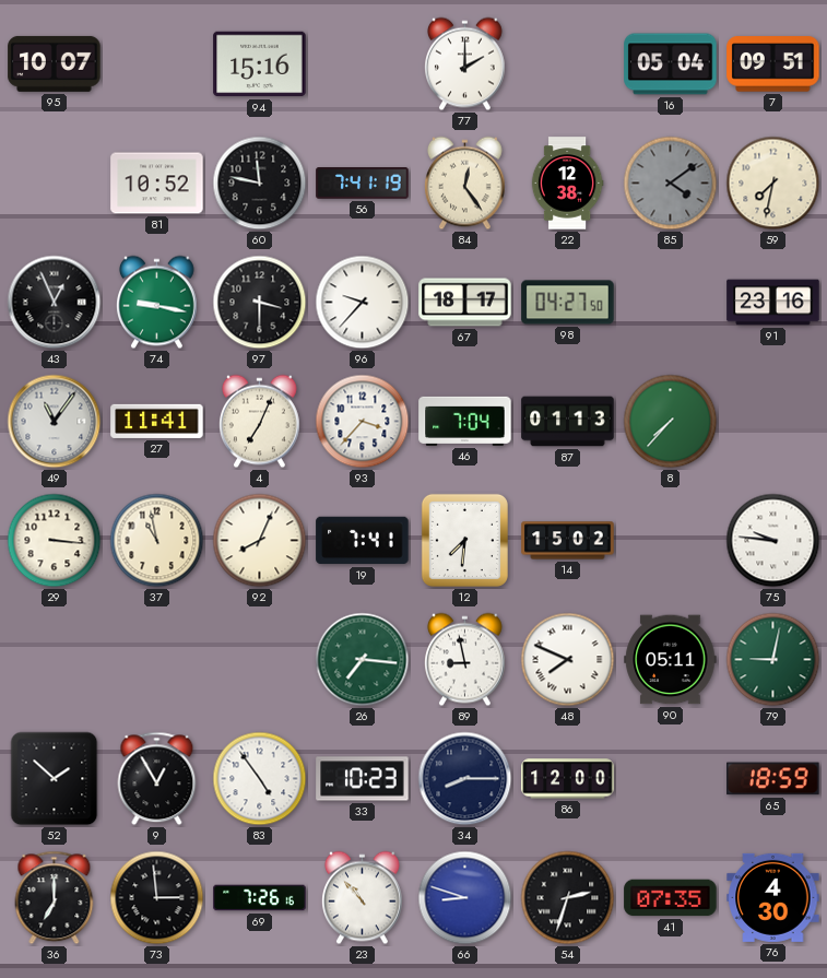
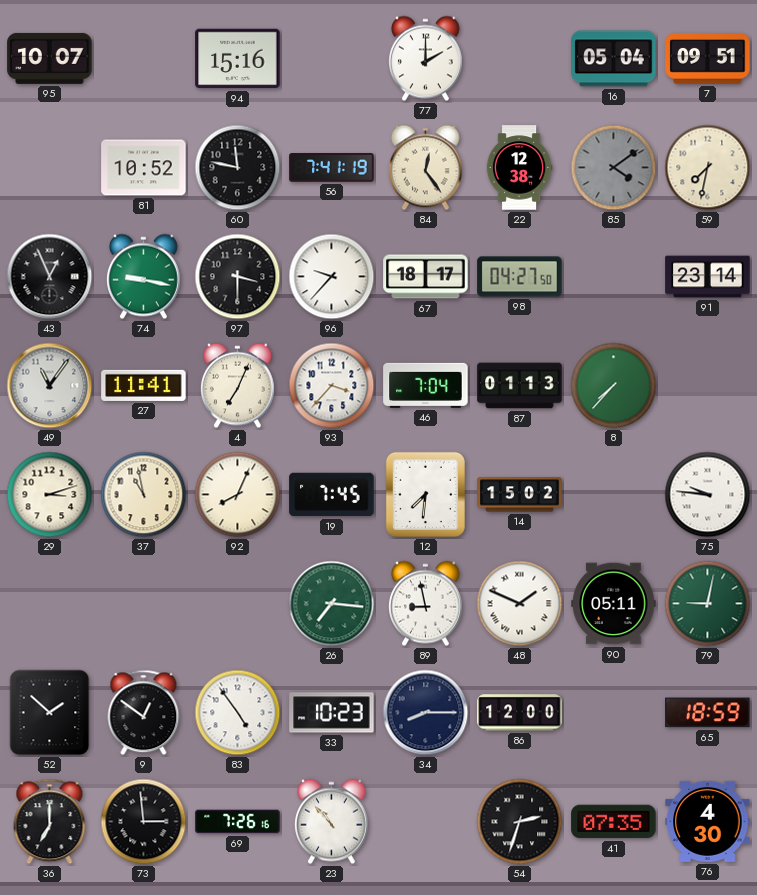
91: 23:16 -> 23:14
29: 3:16 -> 3:12
19: 7:41 -> 7:45
48: 7:49 -> 1:49
9: 12:55 -> 12:51
66: 8:48 -> none
